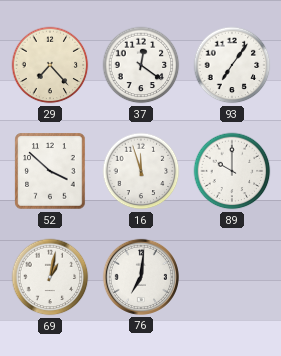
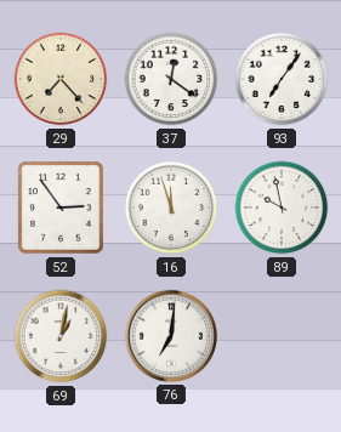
52: 3:52 -> 2:54
89: 10:00 -> 9:58
